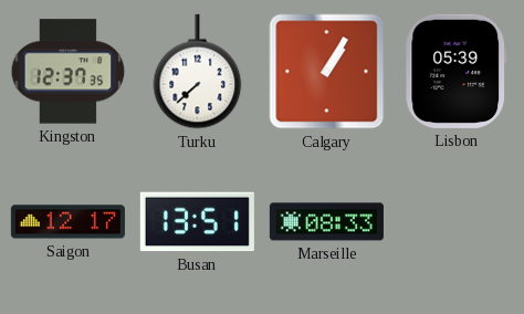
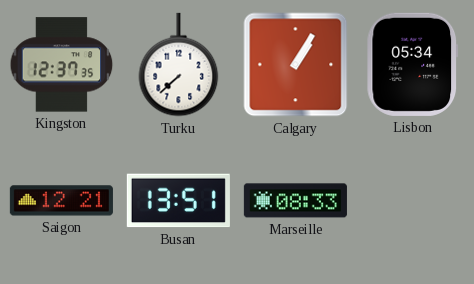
Lisbon: 05:39 -> 05:34
Saigon: 12:17 -> 12:21
